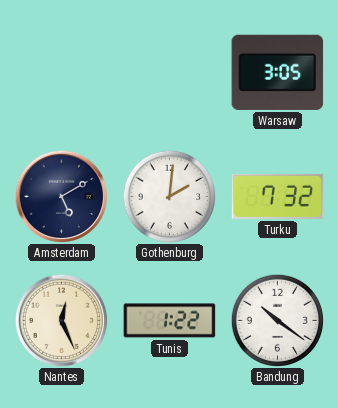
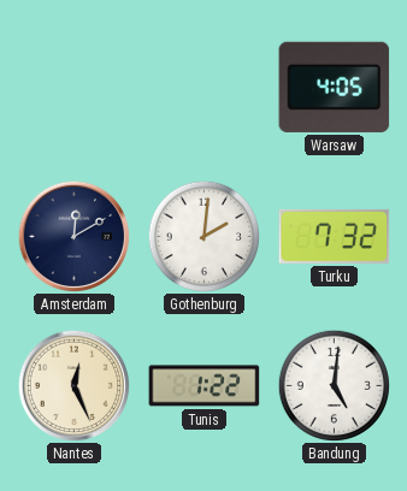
Warsaw: 3:05 -> 4:05
Amsterdam: 5:10 -> 12:10
Bandung: 10:21 -> 5:01
